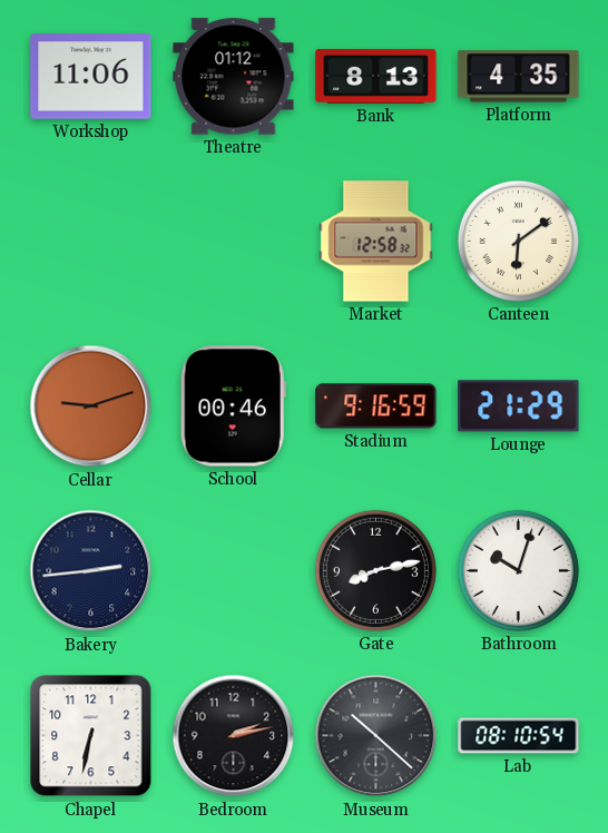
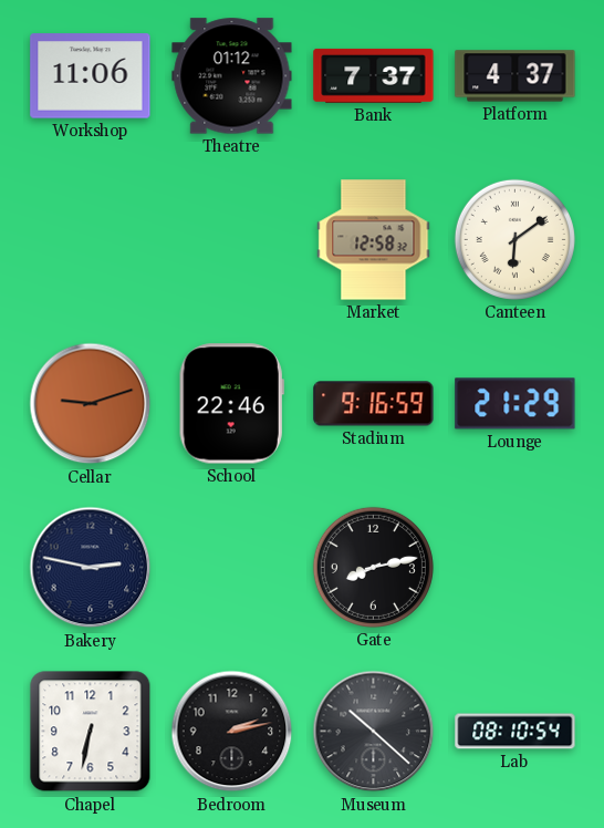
Bank: 8:13 -> 7:37
Platform: 4:35 -> 4:37
School: 00:46 -> 22:46
Bakery: 2:44 -> 2:47
Bathroom: 10:03 -> none
